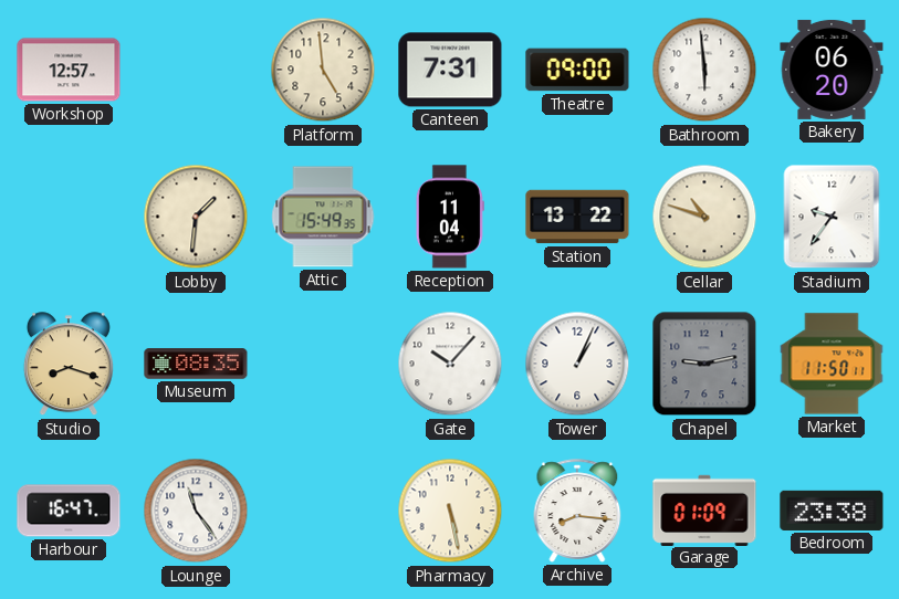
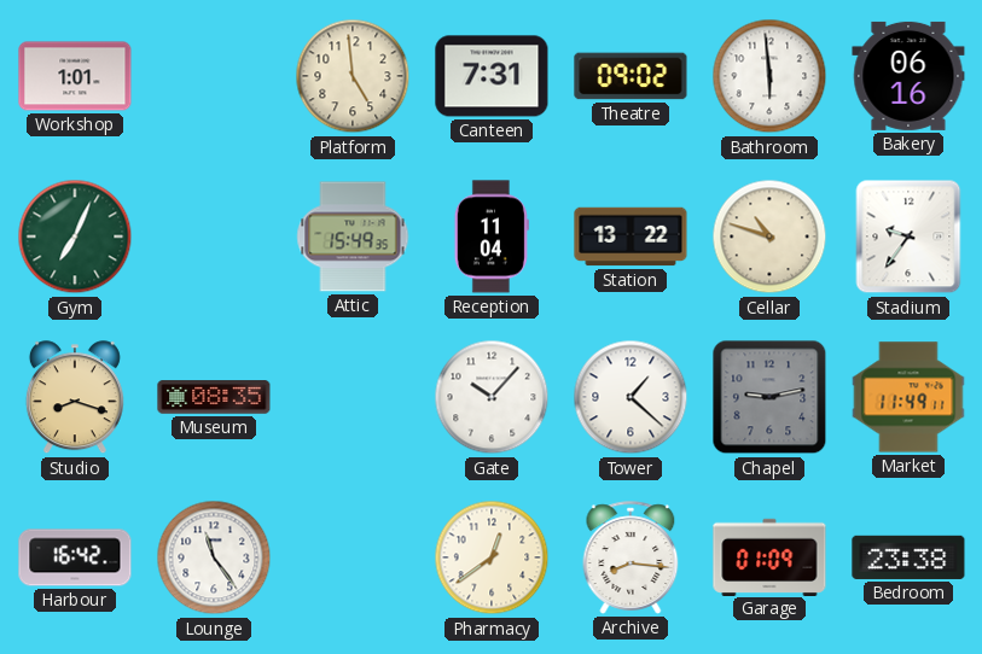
Workshop: 12:57 -> 1:01
Theatre: 09:00 -> 09:02
Bakery: 06:20 -> 06:16
Gym: none -> 7:04
Lobby: 1:31 -> none
Tower: 1:04 -> 1:22
Market: 11:50 -> 11:49
Harbour: 16:47 -> 16:42
Pharmacy: 5:28 -> 12:39
